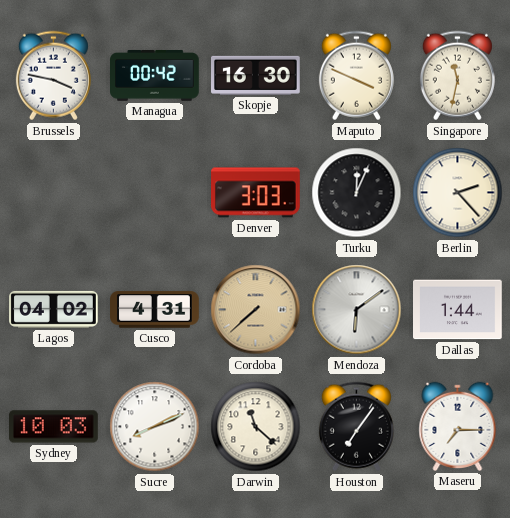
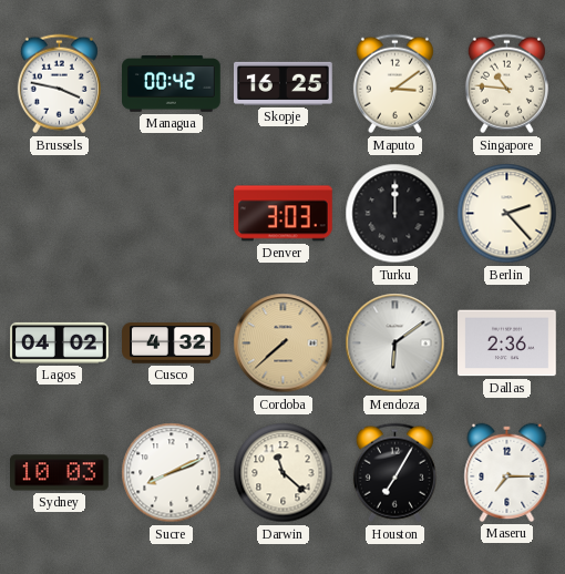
Skopje: 16:30 -> 16:25
Maputo: 3:49 -> 3:09
Singapore: 11:32 -> 10:46
Turku: 12:04 -> 12:00
Cusco: 4:31 -> 4:32
Dallas: 1:44 -> 2:36
Houston: 7:06 -> 7:05
